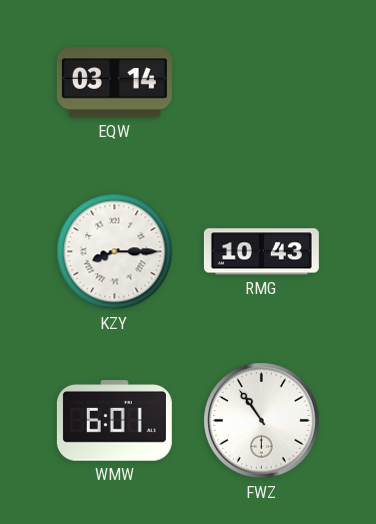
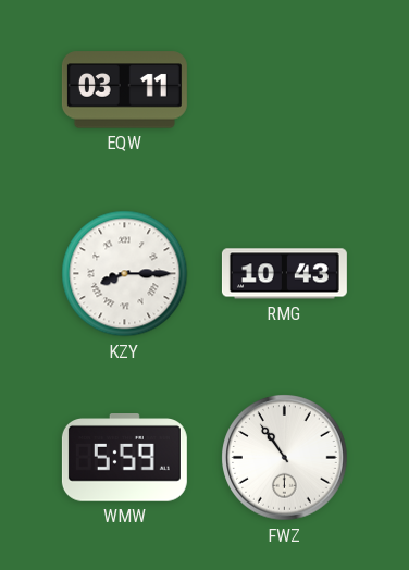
EQW: 03:14 -> 03:11
WMW: 6:01 -> 5:59
